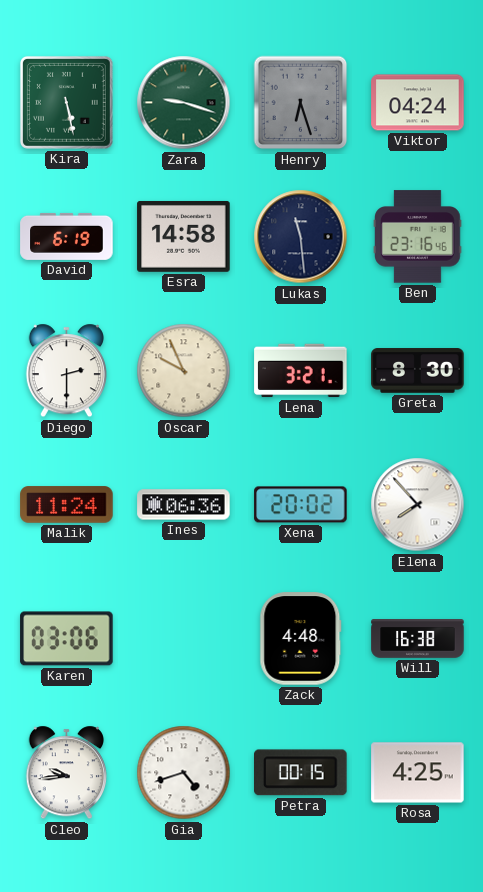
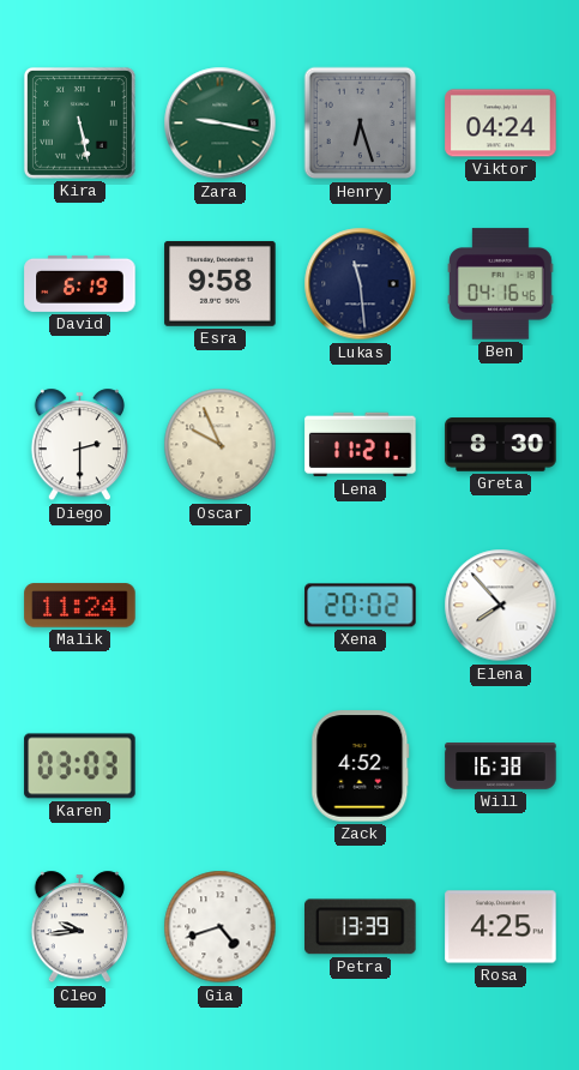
Zara: 9:18 -> 9:17
Esra: 14:58 -> 9:58
Ben: 23:16 -> 04:16
Lena: 3:21 -> 11:21
Ines: 06:36 -> none
Karen: 03:06 -> 03:03
Zack: 4:48 -> 4:52
Petra: 00:15 -> 13:39
